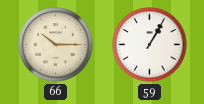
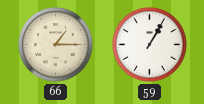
66: 10:15 -> 1:15
